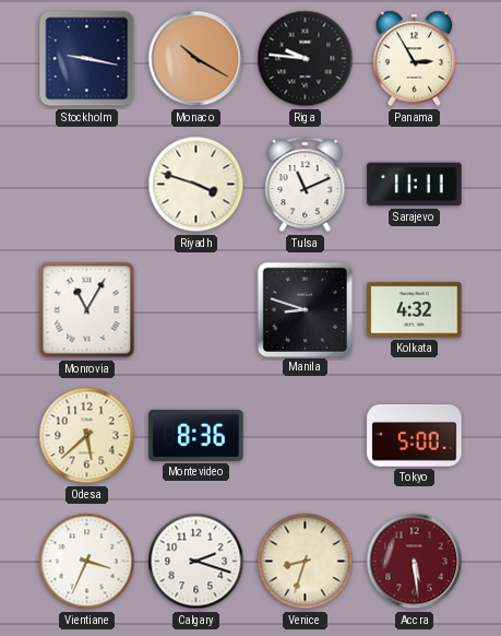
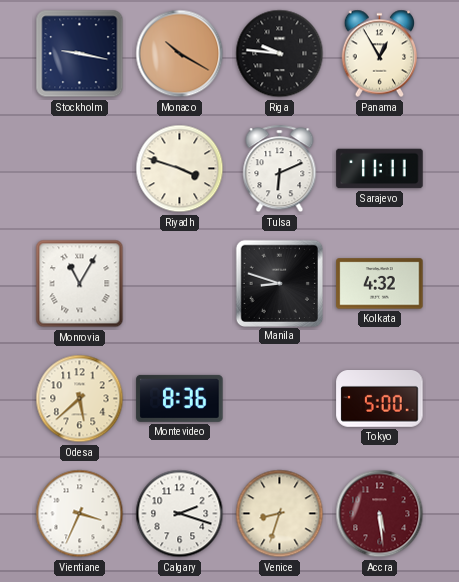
Panama: 2:55 -> 12:55
Tulsa: 11:11 -> 6:11
